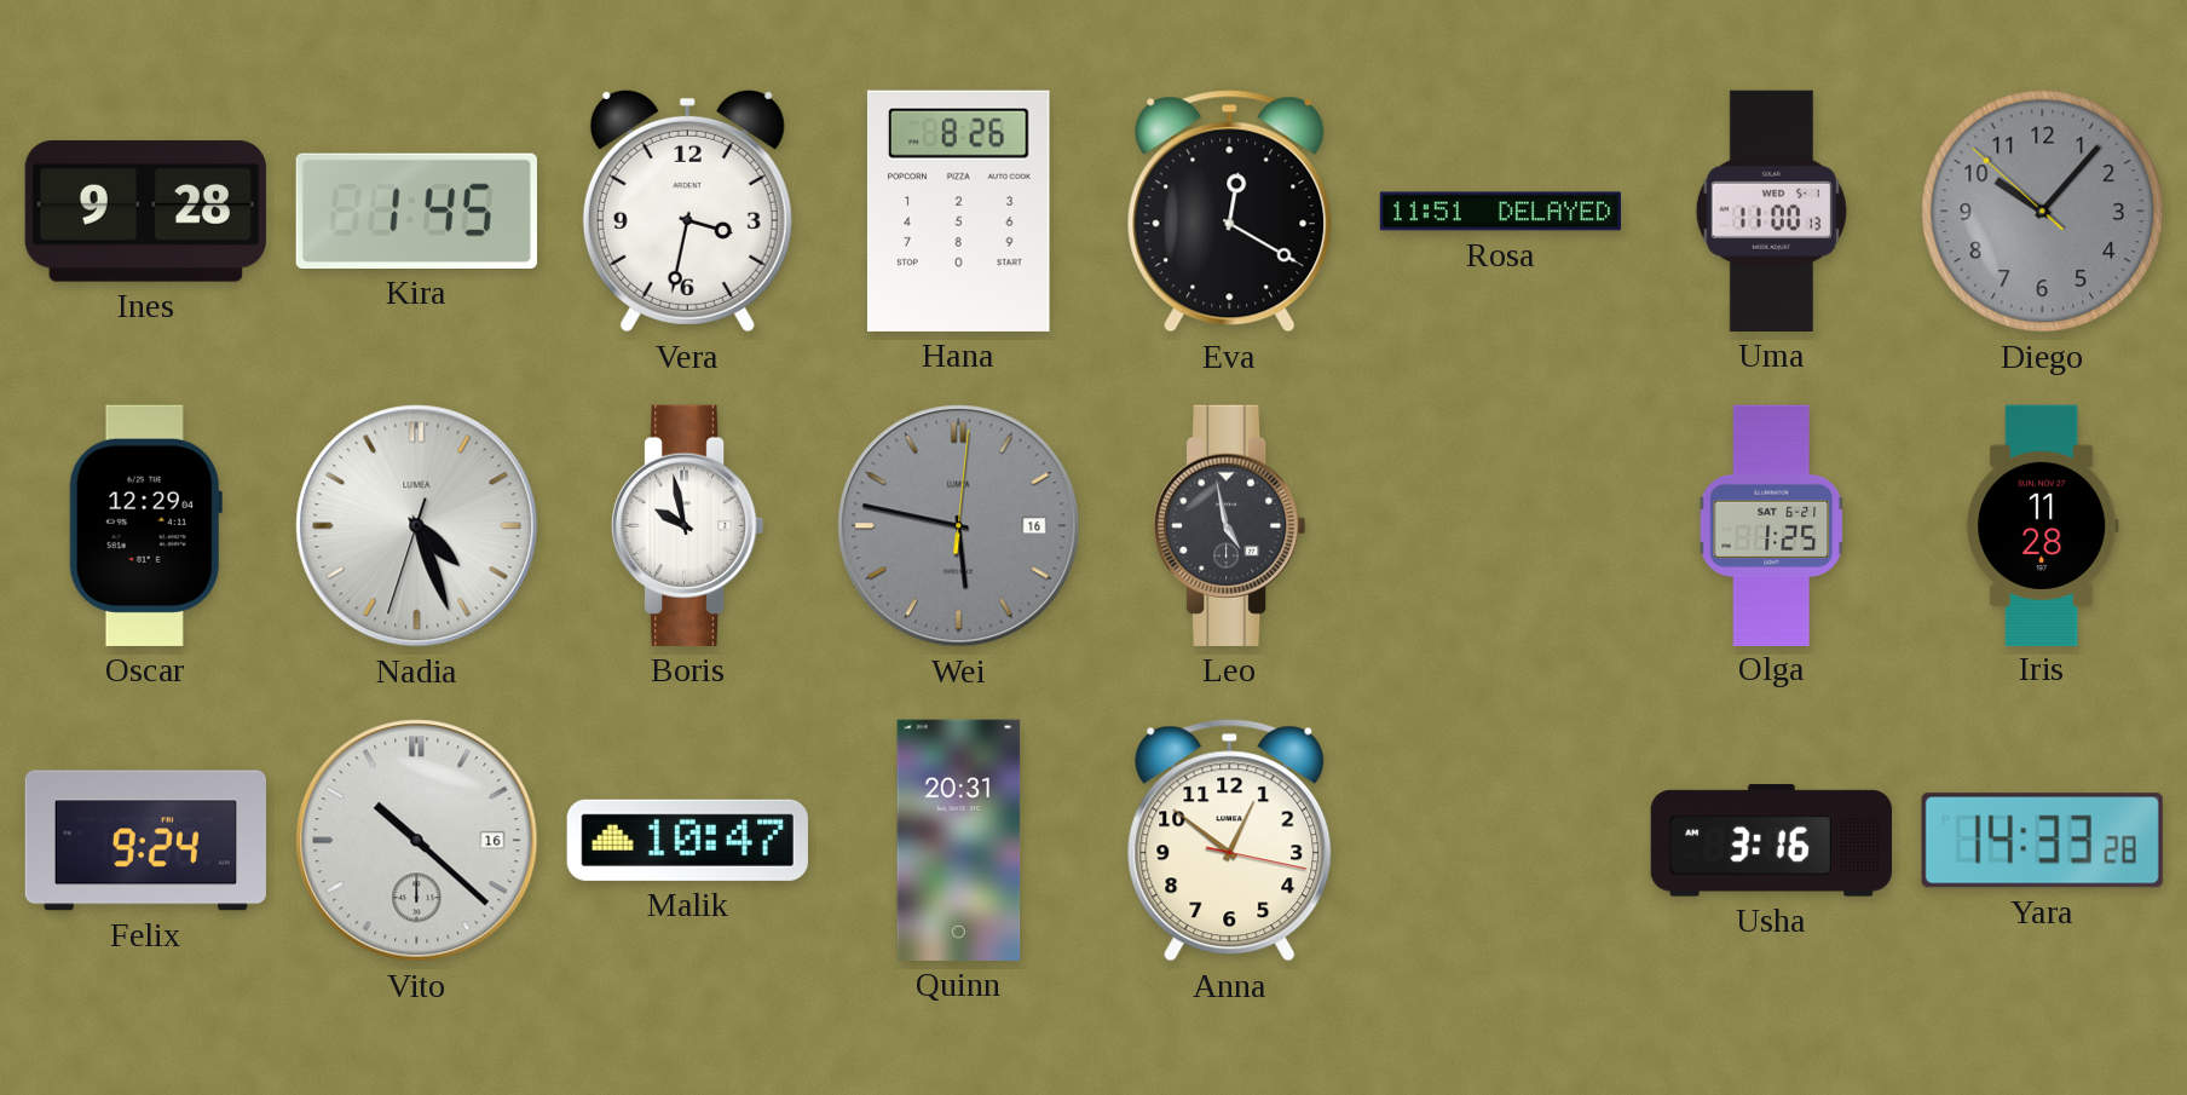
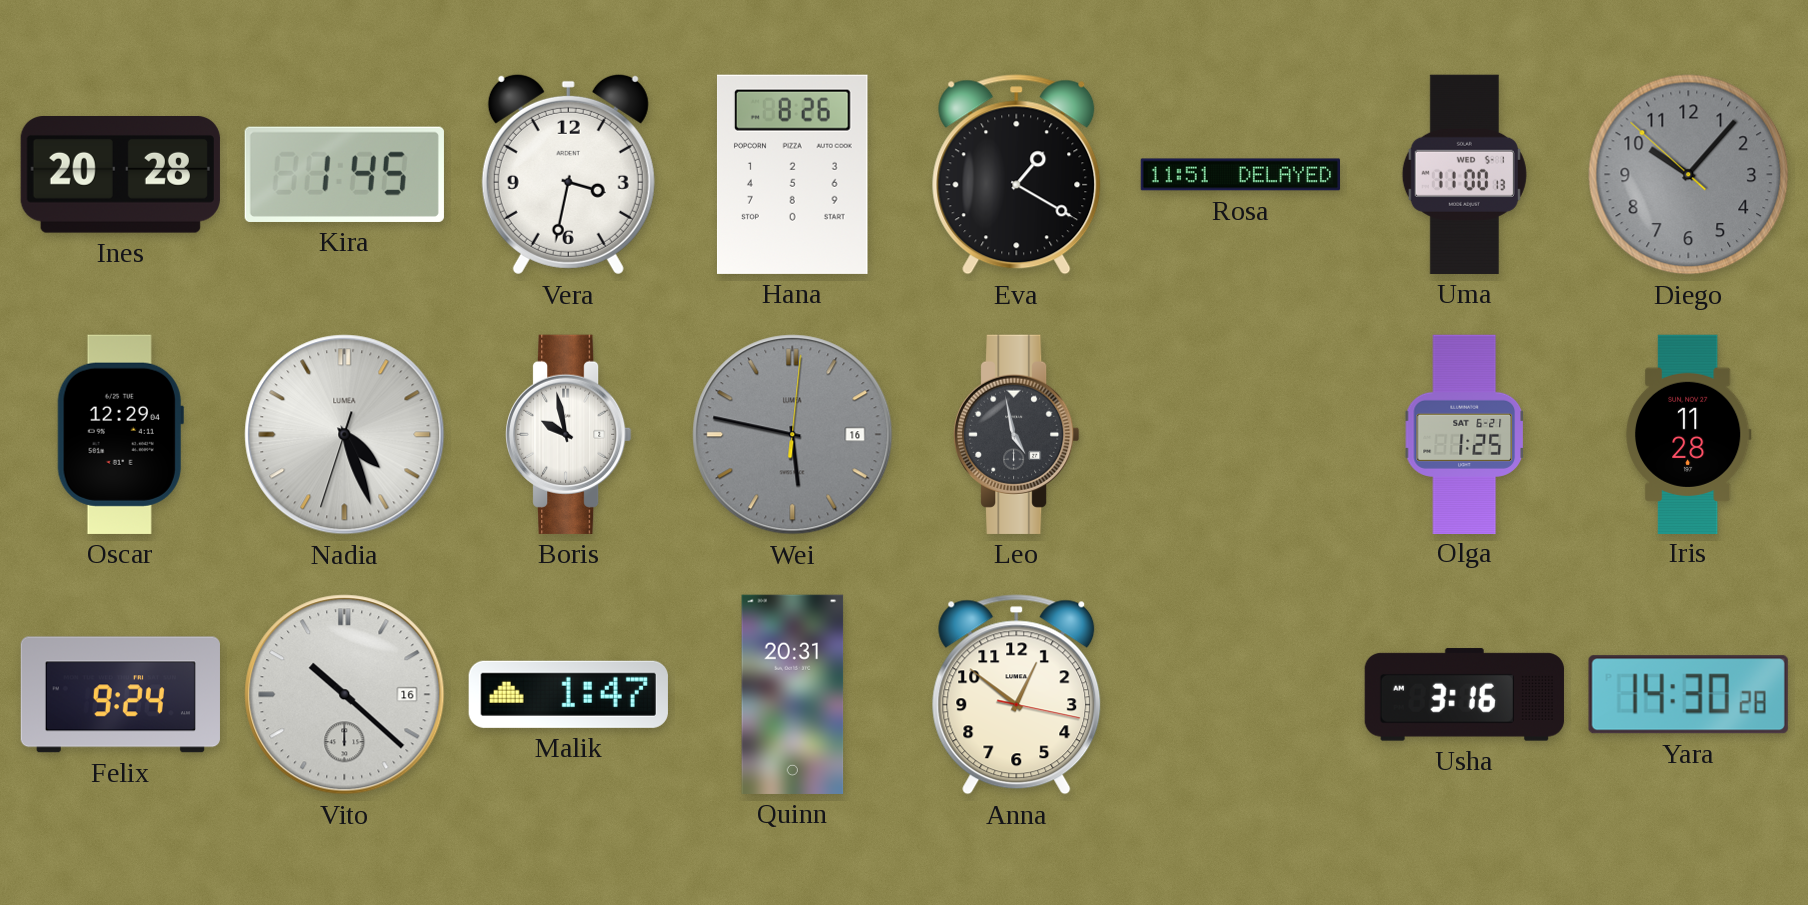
Ines: 9:28 -> 20:28
Eva: 12:20 -> 1:20
Malik: 10:47 -> 1:47
Yara: 14:33 -> 14:30
